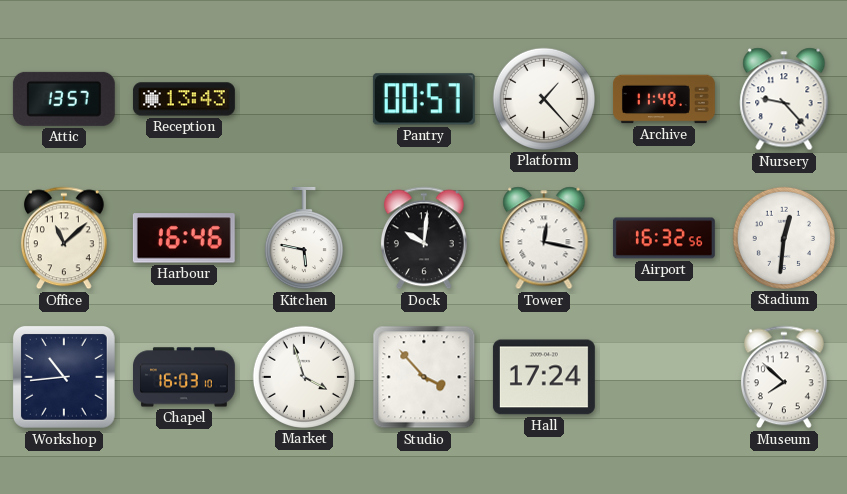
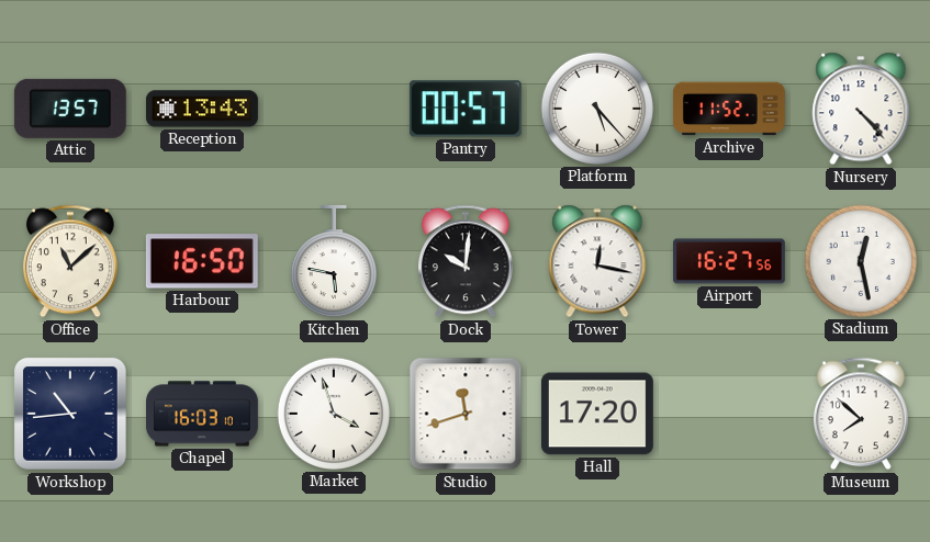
Platform: 1:23 -> 5:23
Archive: 11:48 -> 11:52
Nursery: 9:23 -> 4:23
Harbour: 16:46 -> 16:50
Airport: 16:32 -> 16:27
Stadium: 12:31 -> 12:28
Studio: 3:53 -> 11:42
Hall: 17:24 -> 17:20
